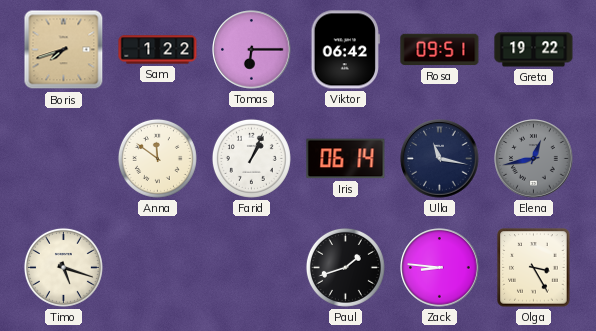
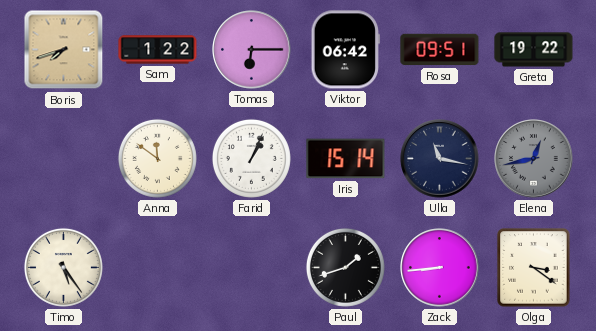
Iris: 06:14 -> 15:14
Timo: 5:18 -> 5:24
Zack: 8:46 -> 8:44
Olga: 3:25 -> 3:21
